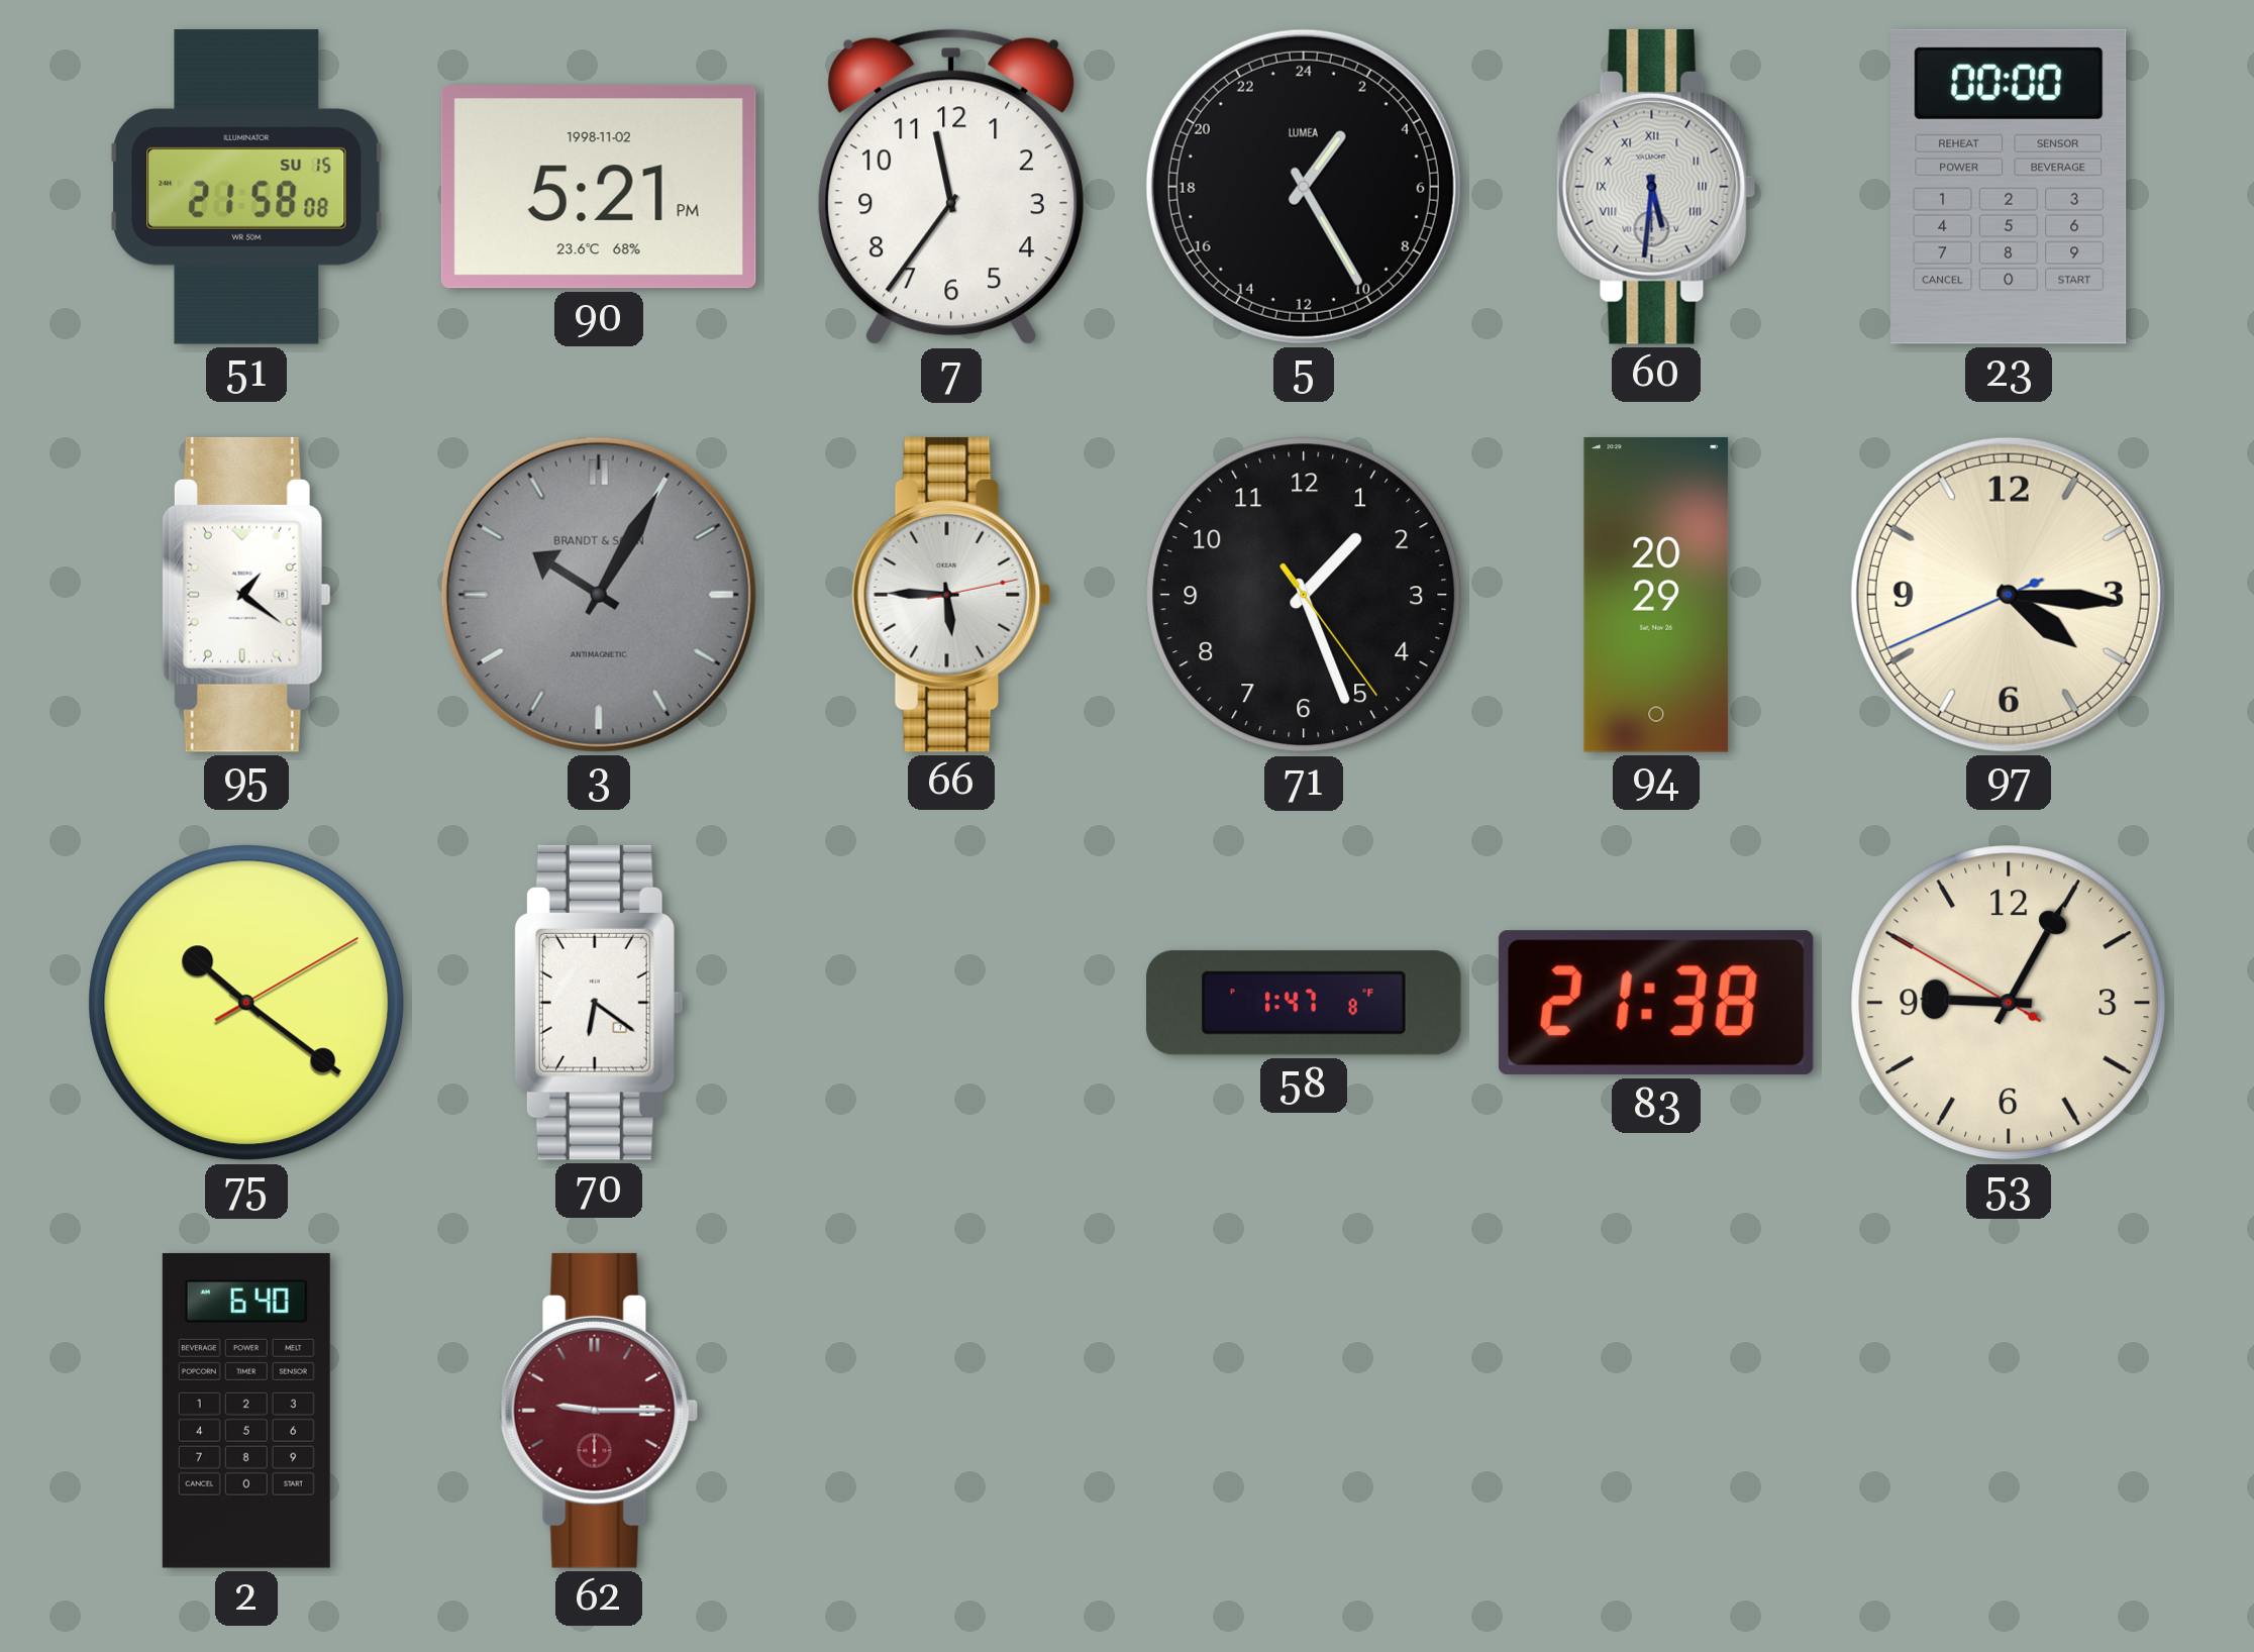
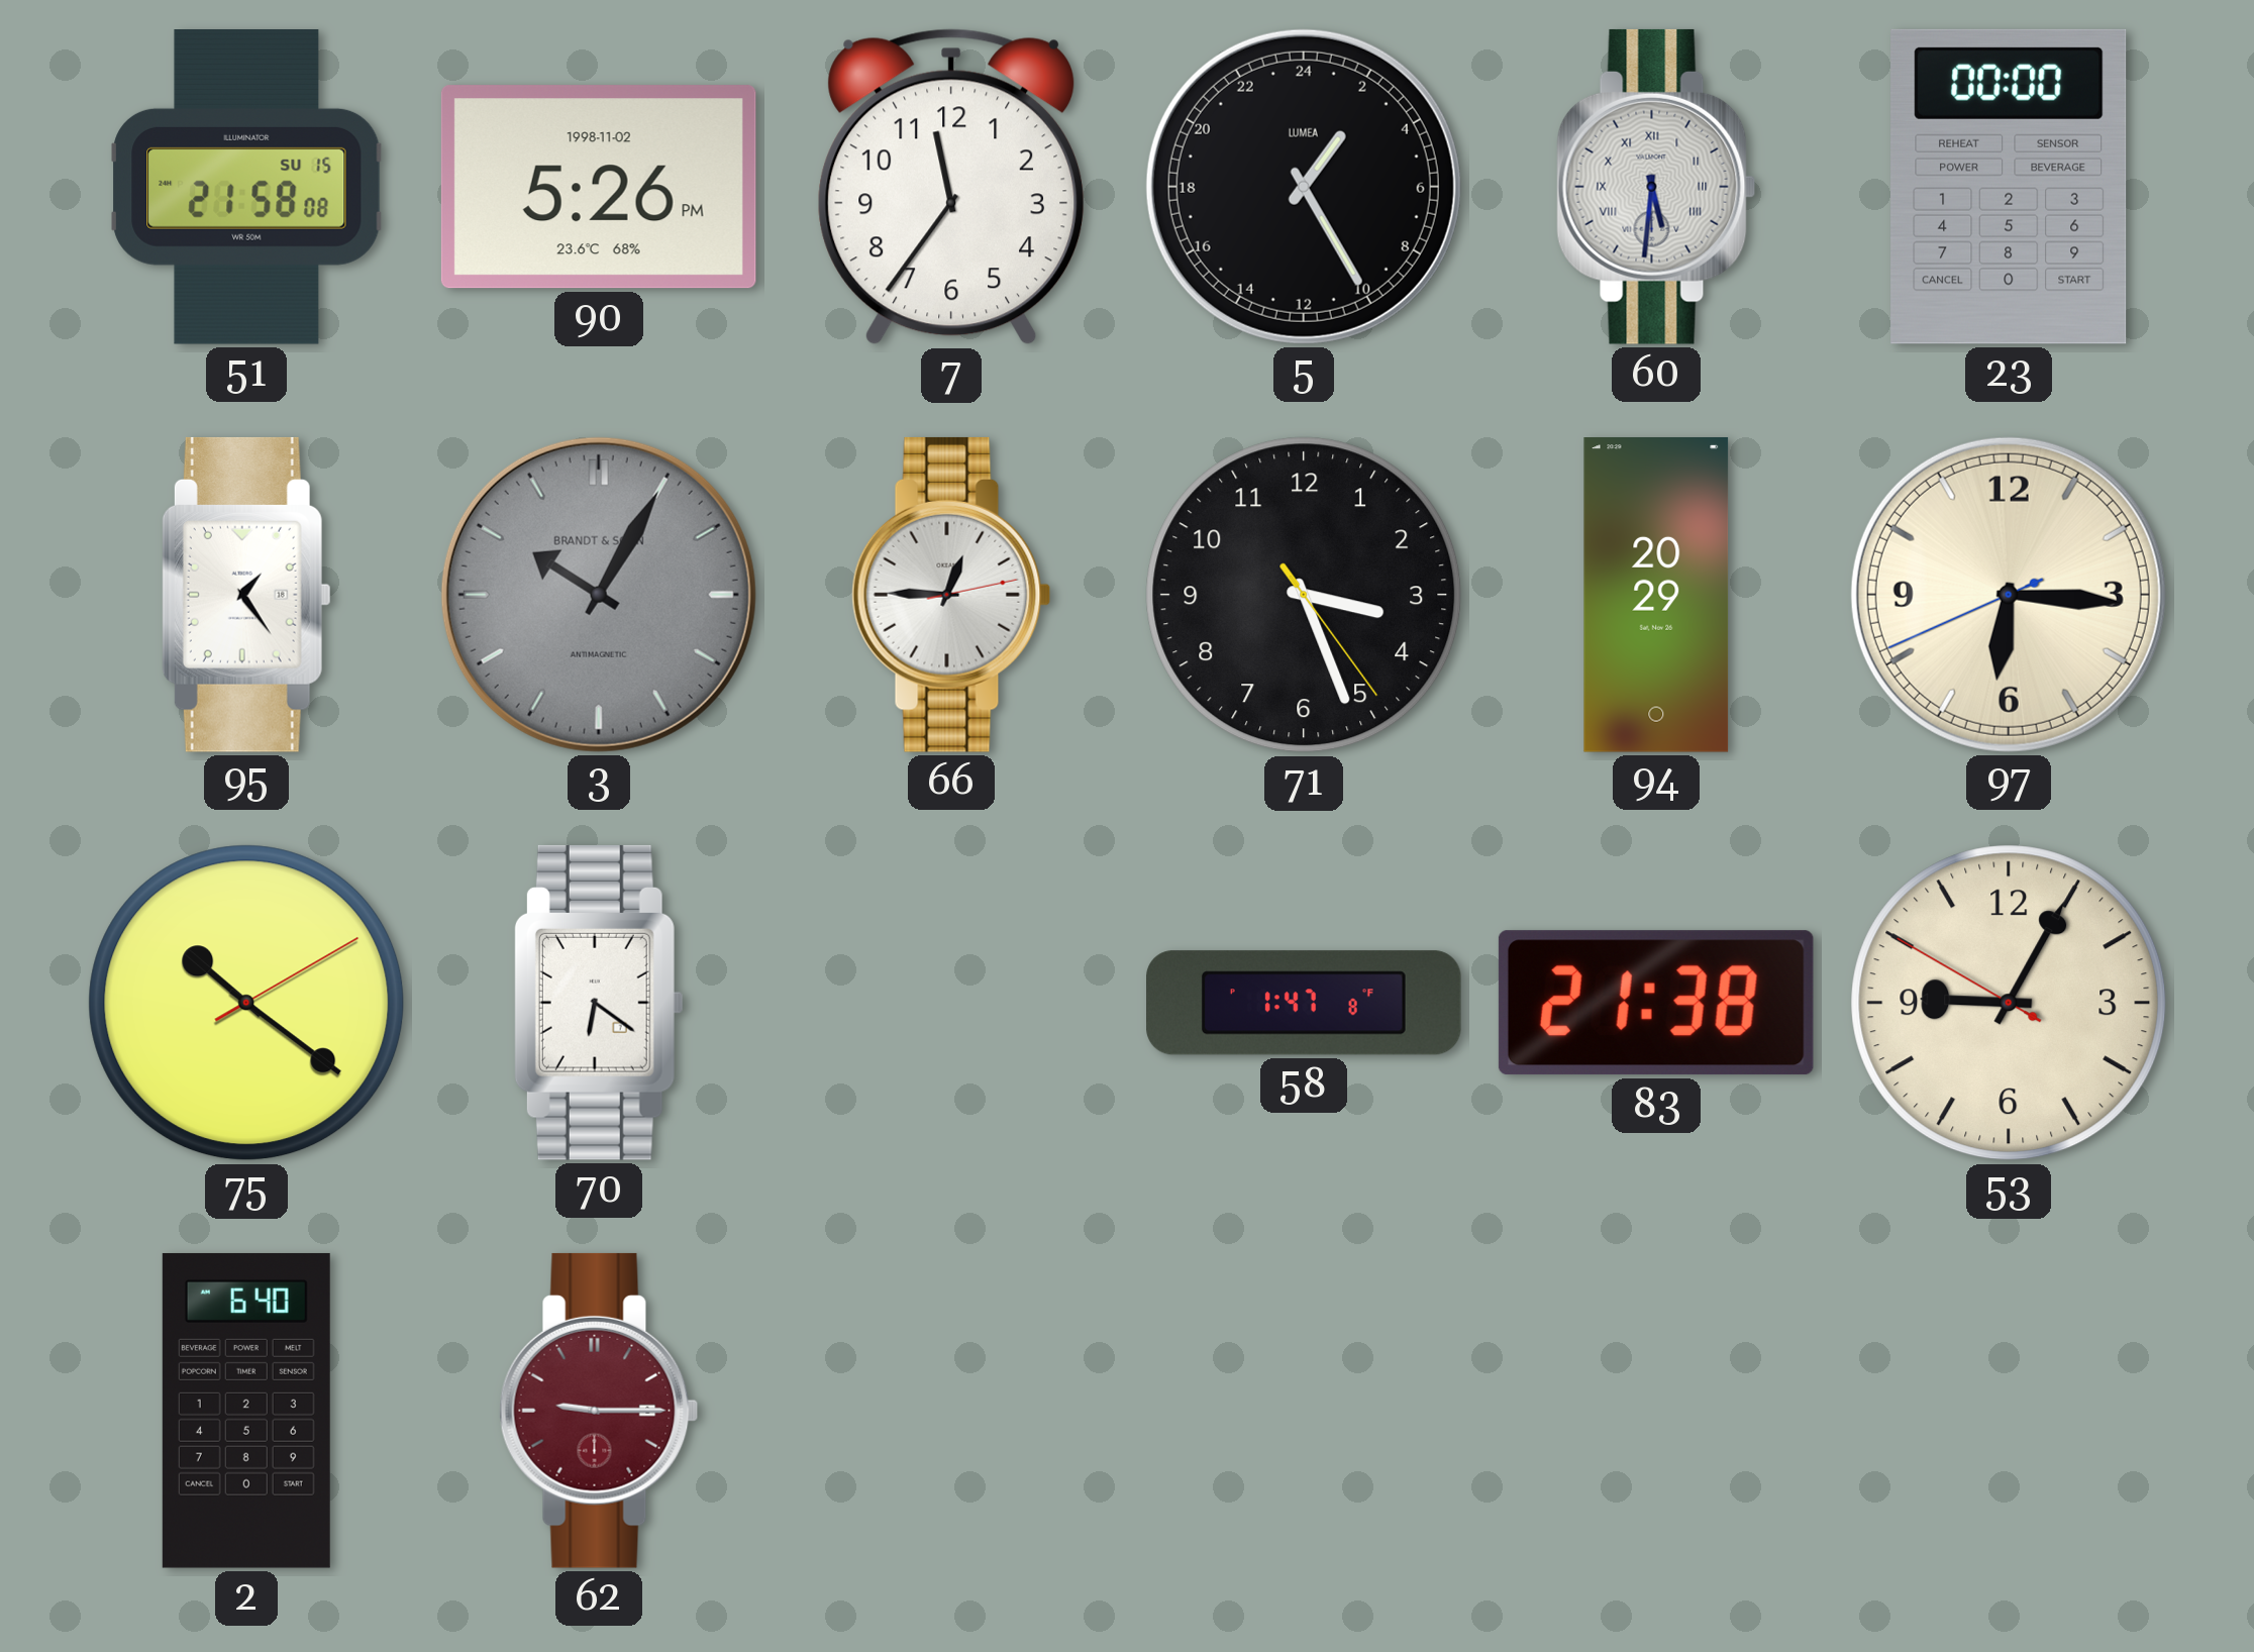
90: 5:21 -> 5:26
95: 1:21 -> 1:24
66: 5:45 -> 12:45
71: 1:26 -> 3:26
97: 4:15 -> 6:15
